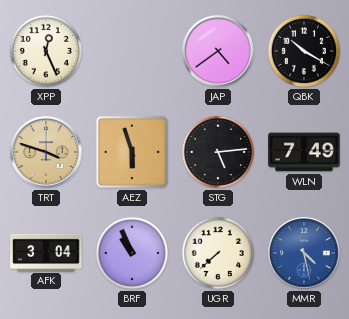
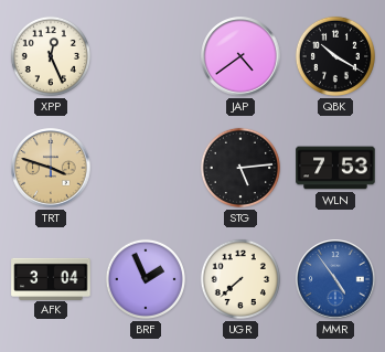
AEZ: 5:57 -> none
WLN: 7:49 -> 7:53
BRF: 10:56 -> 1:56
MMR: 4:28 -> 4:54
